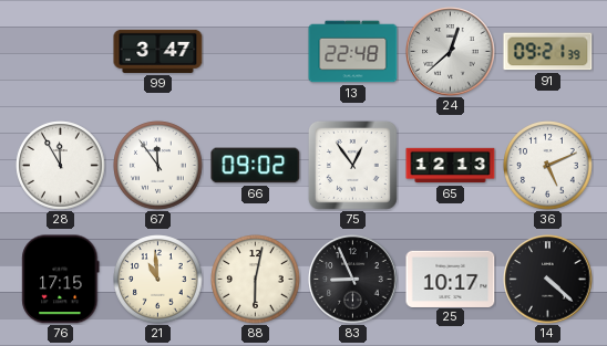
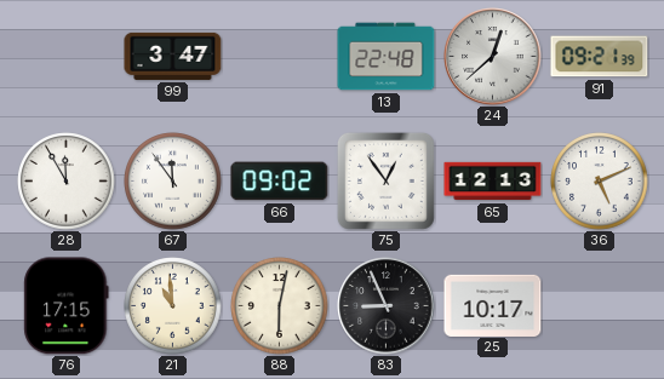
14: 4:22 -> none
